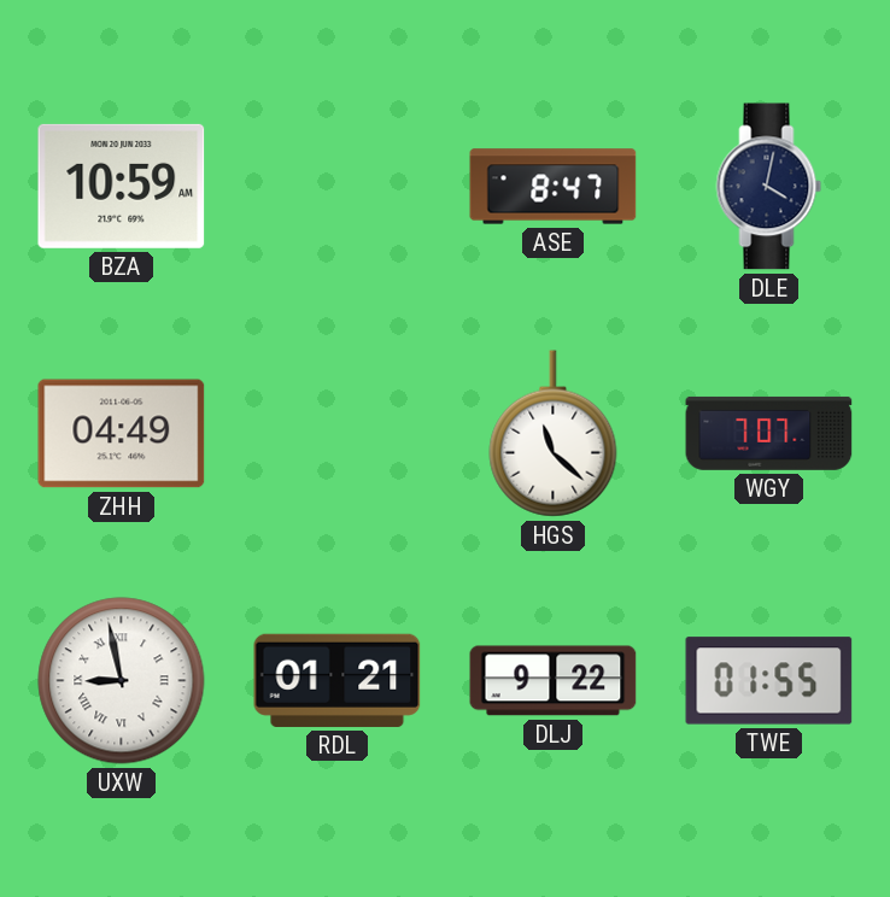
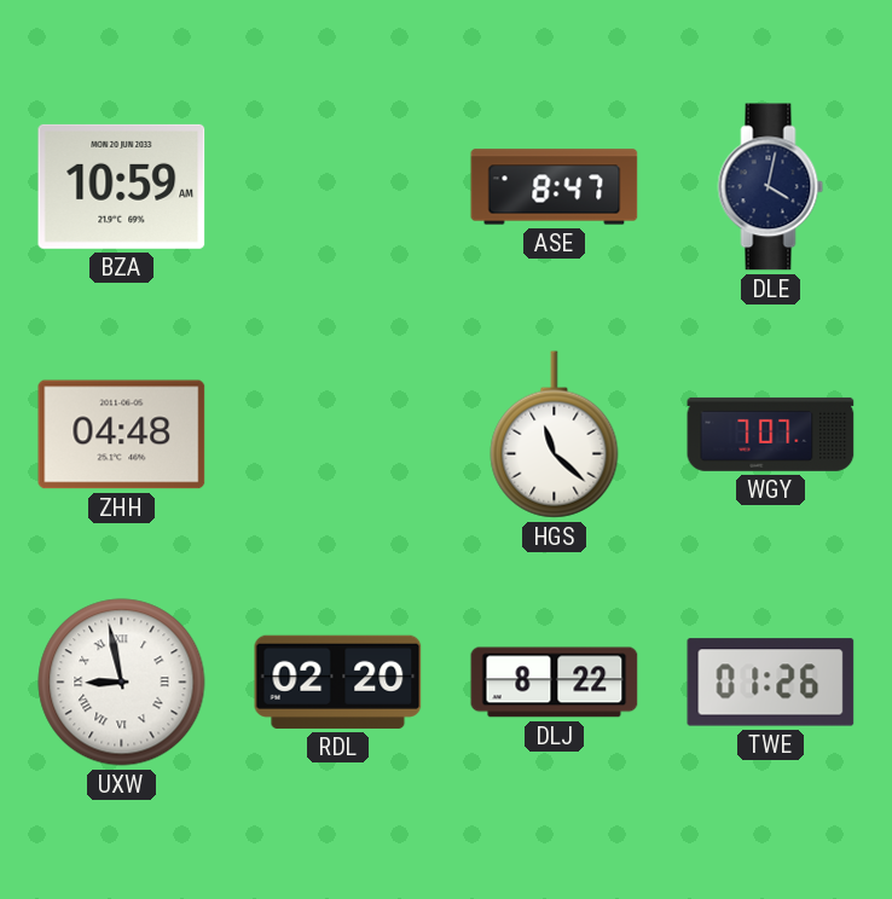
ZHH: 04:49 -> 04:48
RDL: 01:21 -> 02:20
DLJ: 9:22 -> 8:22
TWE: 01:55 -> 01:26
